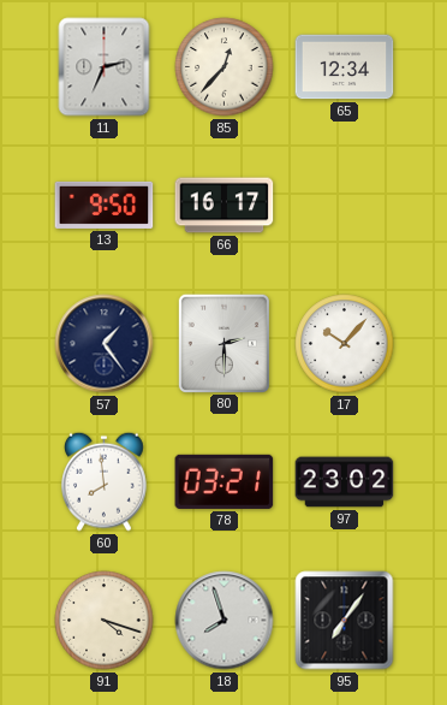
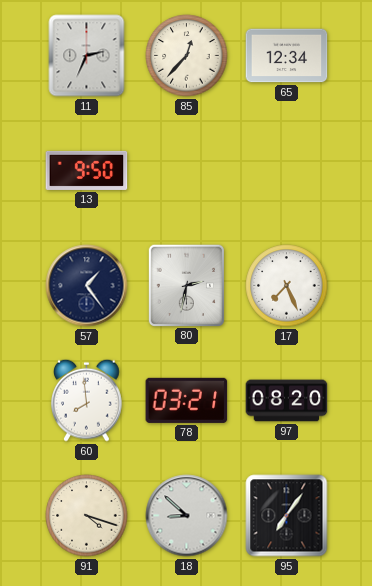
66: 16:17 -> none
80: 2:30 -> 2:32
17: 10:07 -> 7:26
97: 23:02 -> 08:20
18: 7:57 -> 8:52
